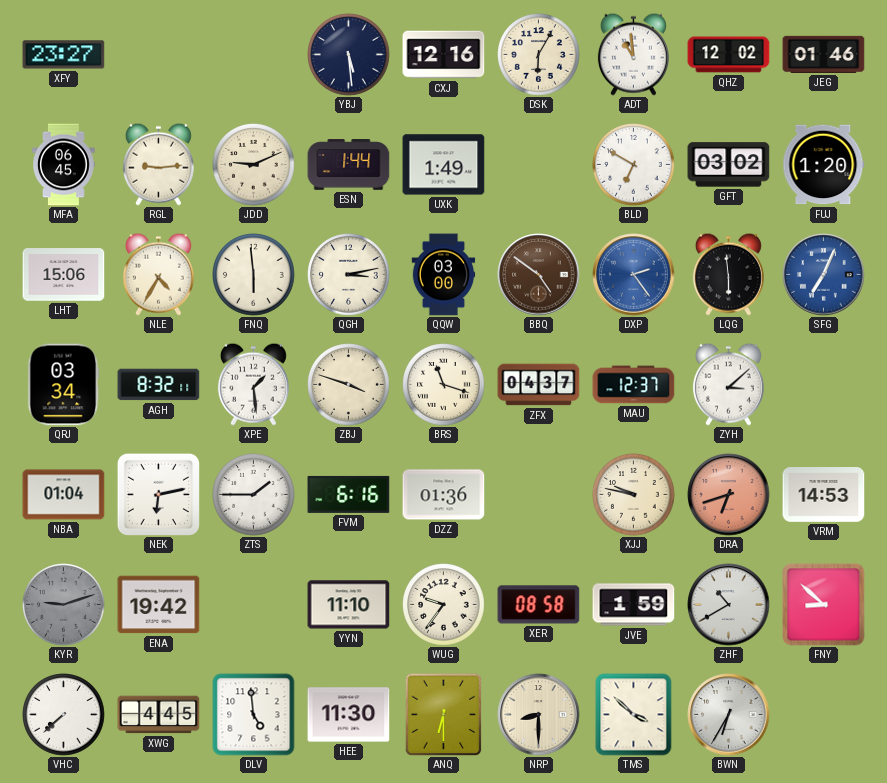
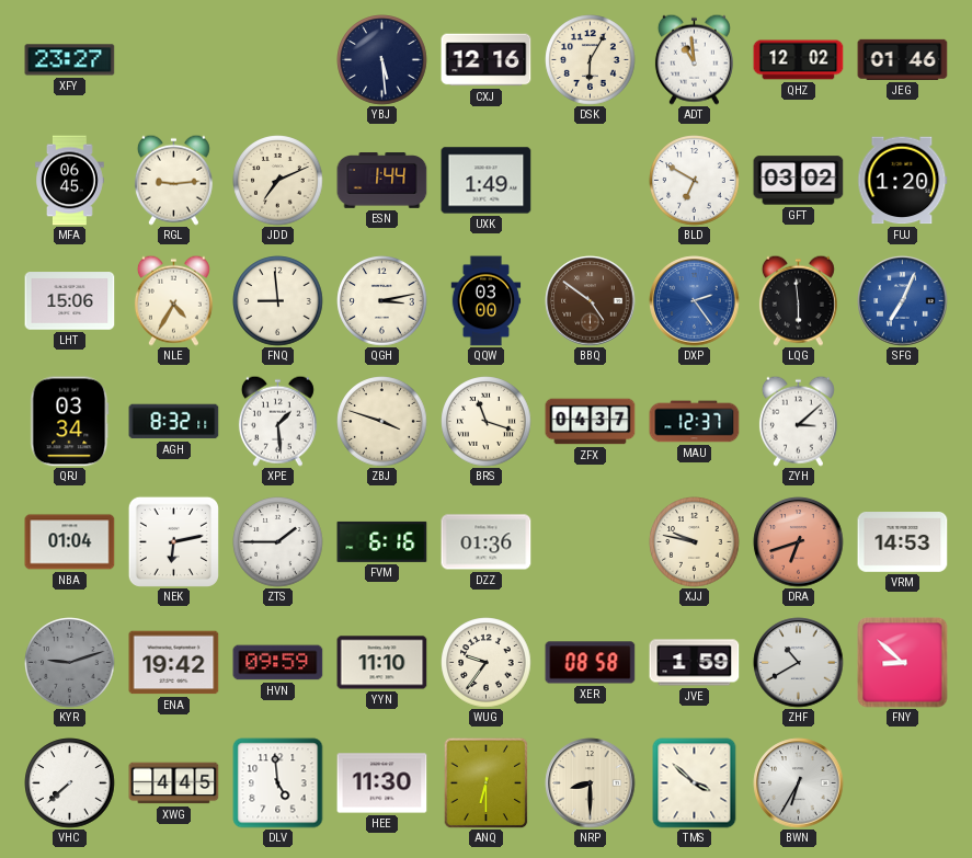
JDD: 9:11 -> 7:11
FNQ: 5:59 -> 8:59
HVN: none -> 09:59
